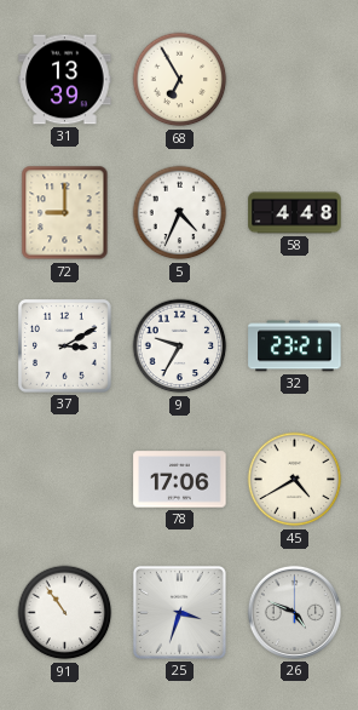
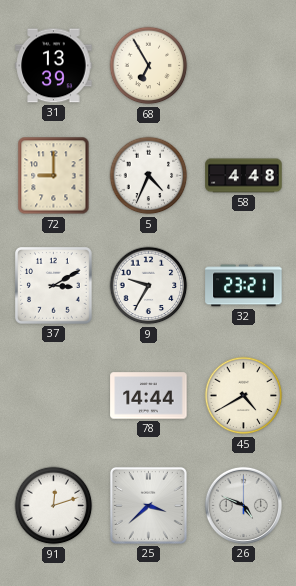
78: 17:06 -> 14:44
91: 10:54 -> 12:12
25: 3:33 -> 3:38
